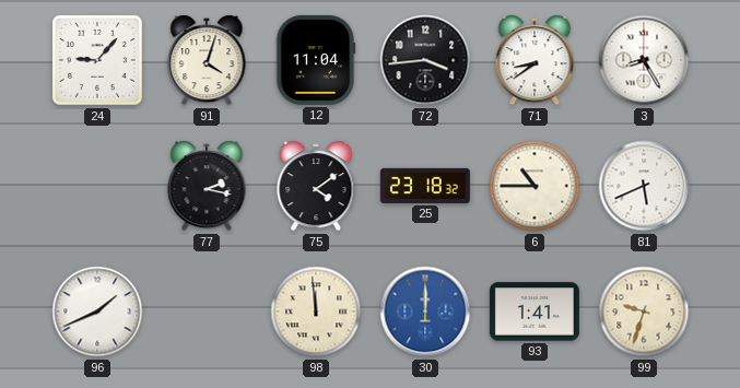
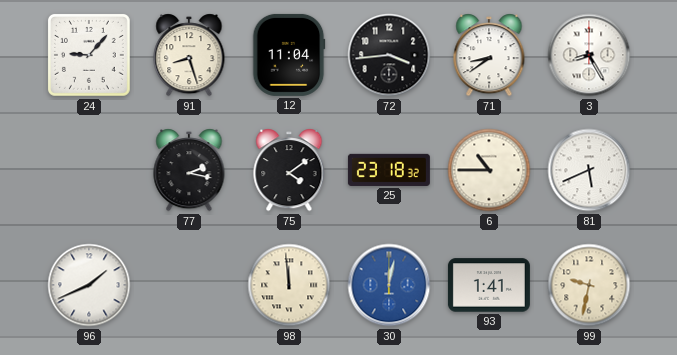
91: 4:03 -> 8:27
30: 12:00 -> 12:02
99: 9:33 -> 9:32
